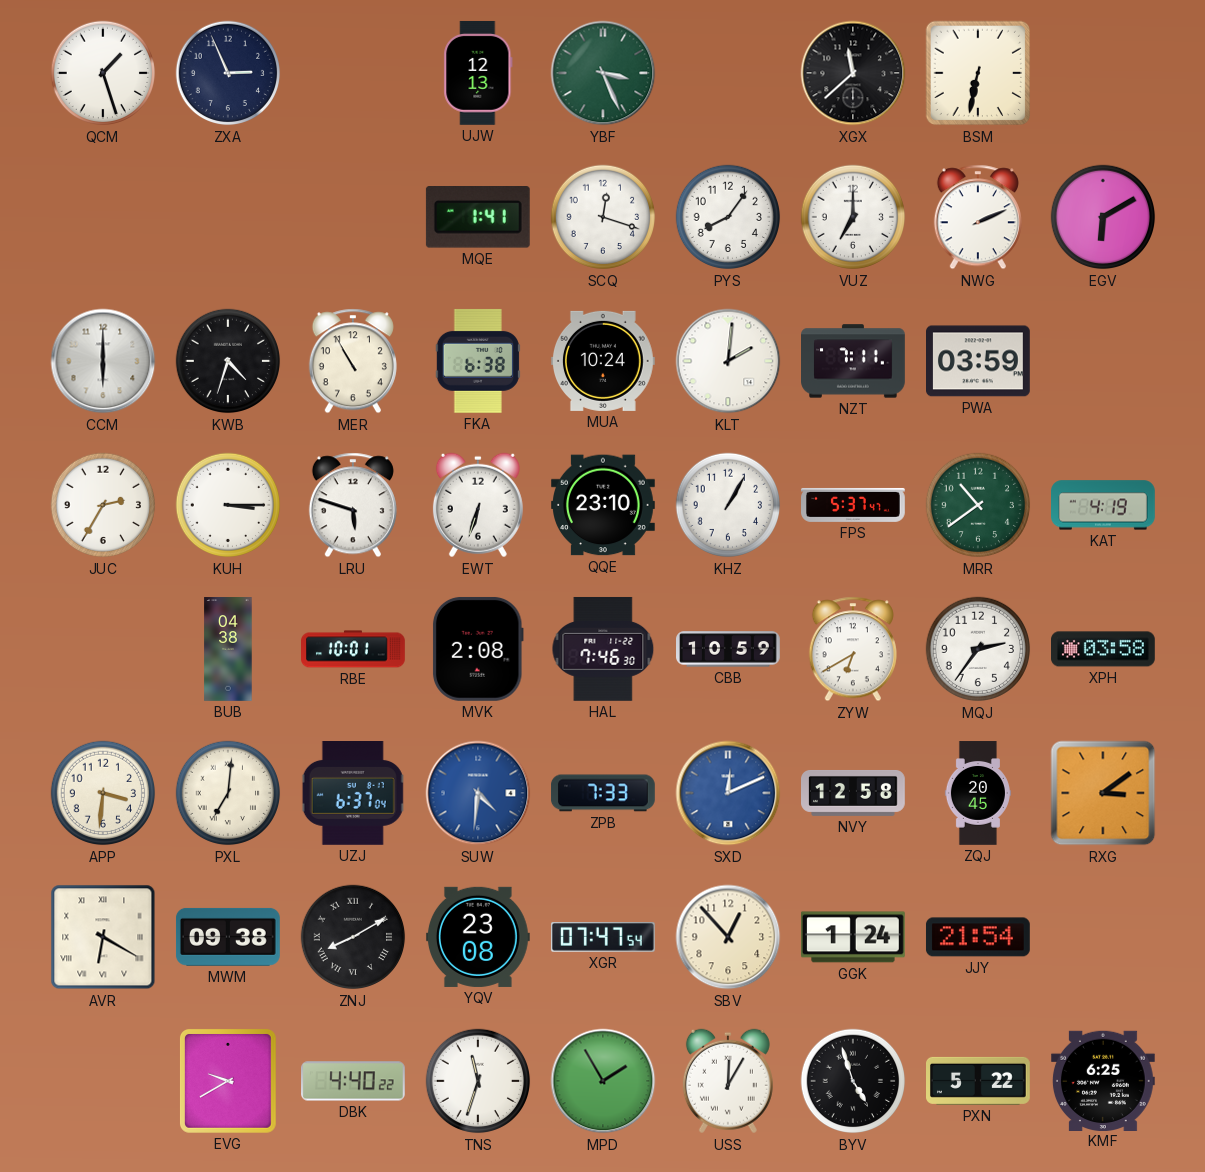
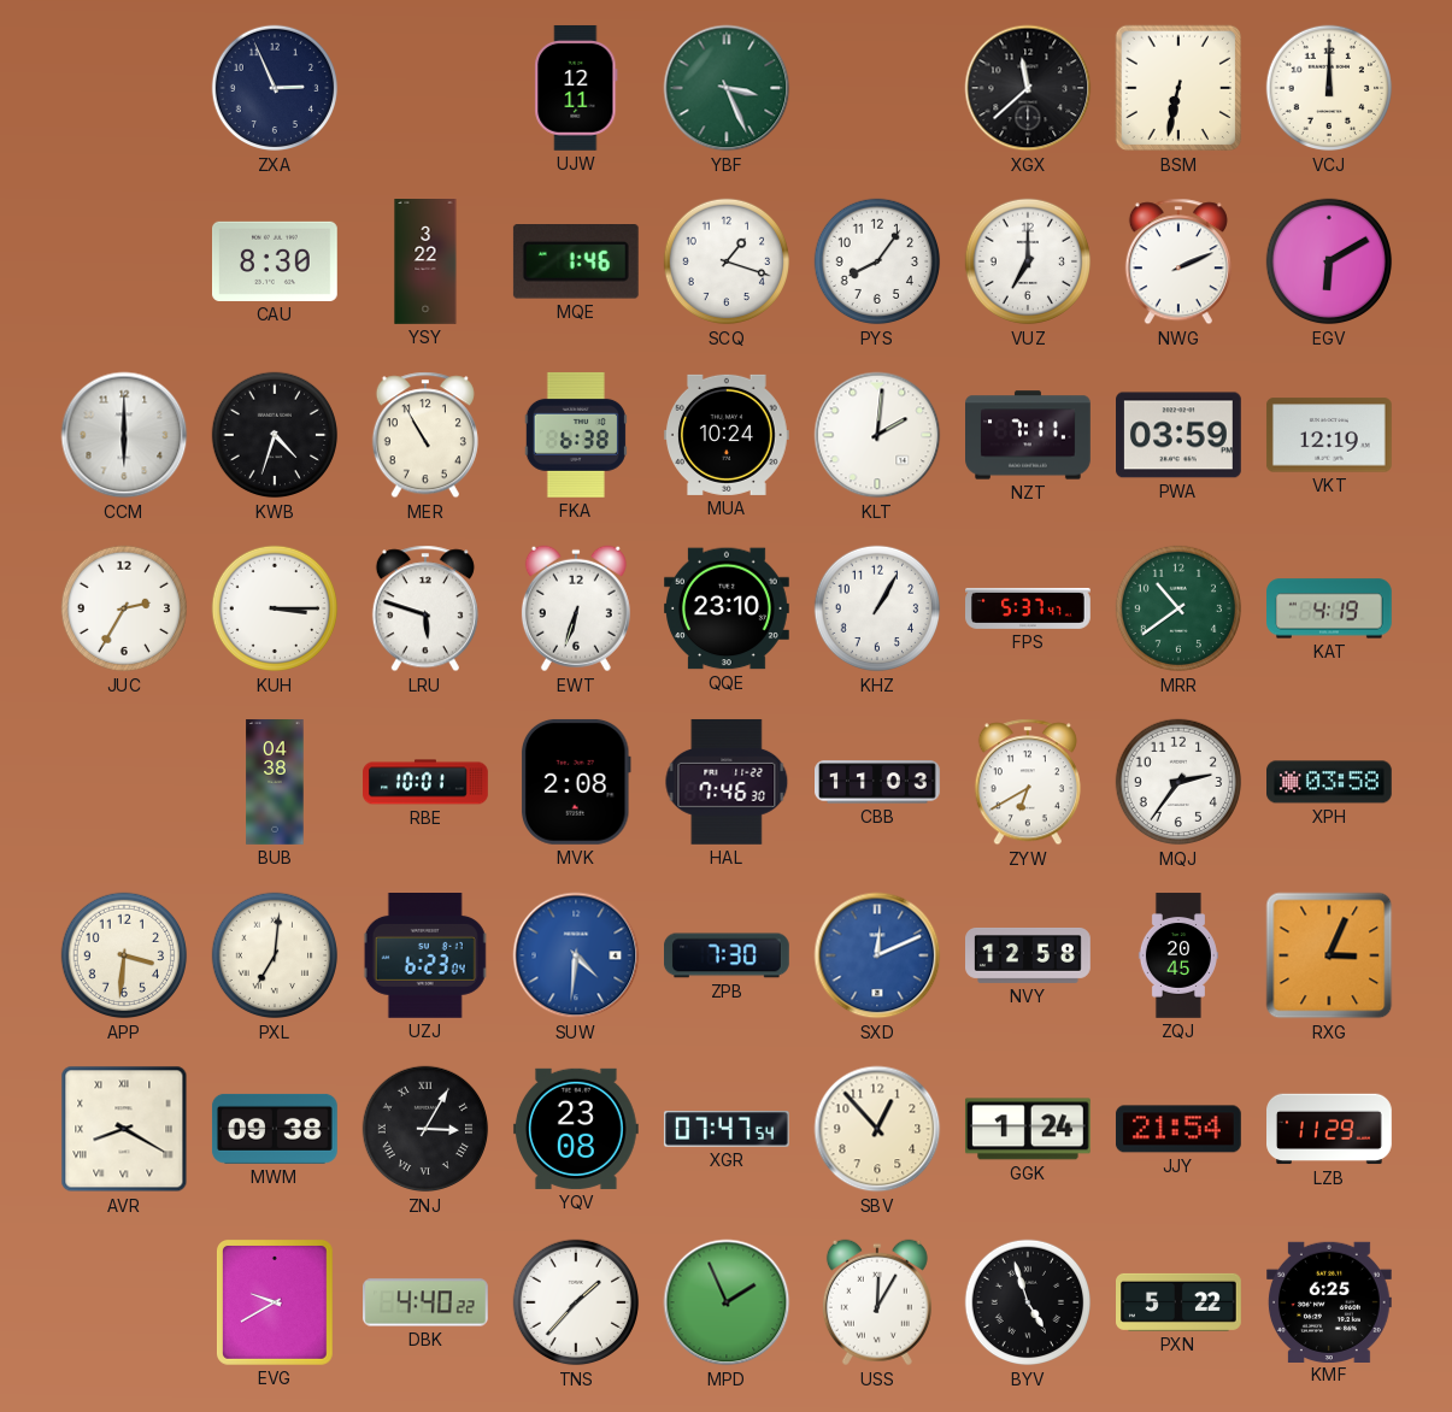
QCM: 1:27 -> none
UJW: 12:13 -> 12:11
VCJ: none -> 12:00
CAU: none -> 8:30
YSY: none -> 3:22
MQE: 1:41 -> 1:46
SCQ: 12:18 -> 1:18
VKT: none -> 12:19
CBB: 10:59 -> 11:03
UZJ: 6:37 -> 6:23
ZPB: 7:33 -> 7:30
RXG: 3:09 -> 3:04
AVR: 6:20 -> 8:20
ZNJ: 8:10 -> 3:05
LZB: none -> 11:29
TNS: 11:33 -> 1:37
MPD: 1:55 -> 1:56
